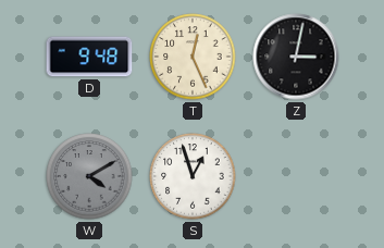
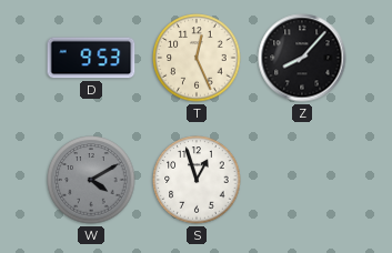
D: 9:48 -> 9:53
Z: 3:02 -> 8:07
